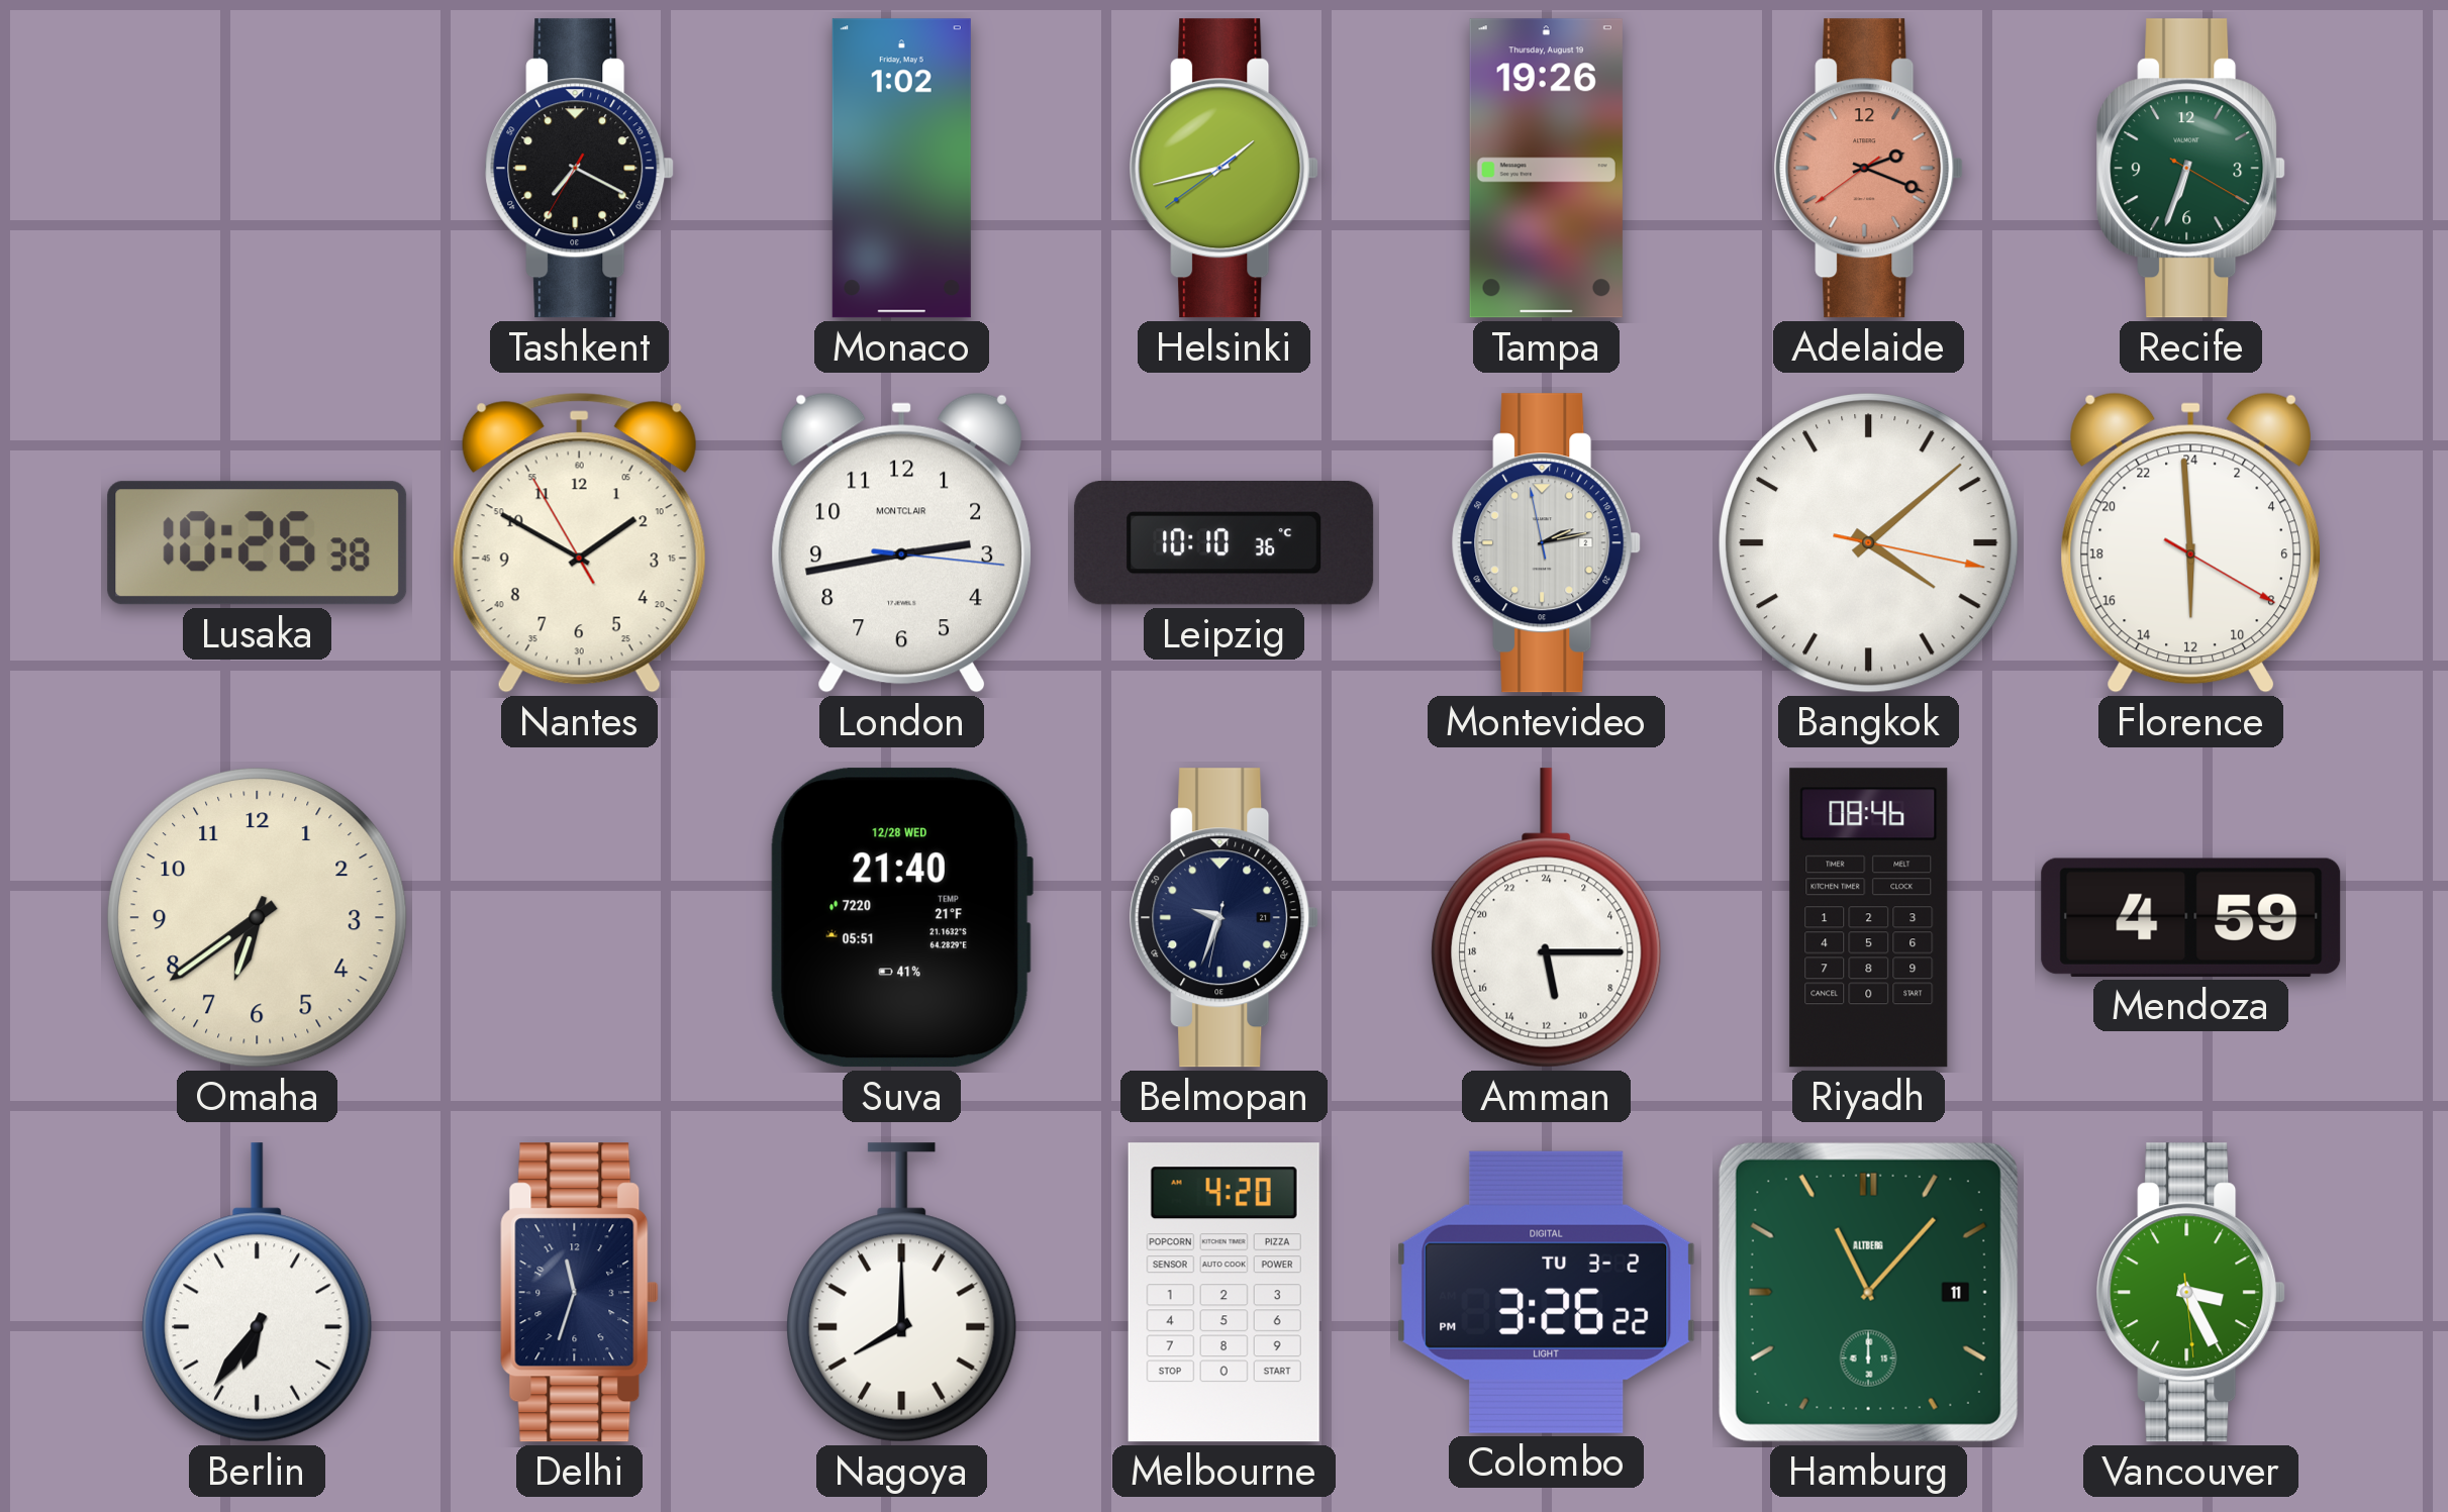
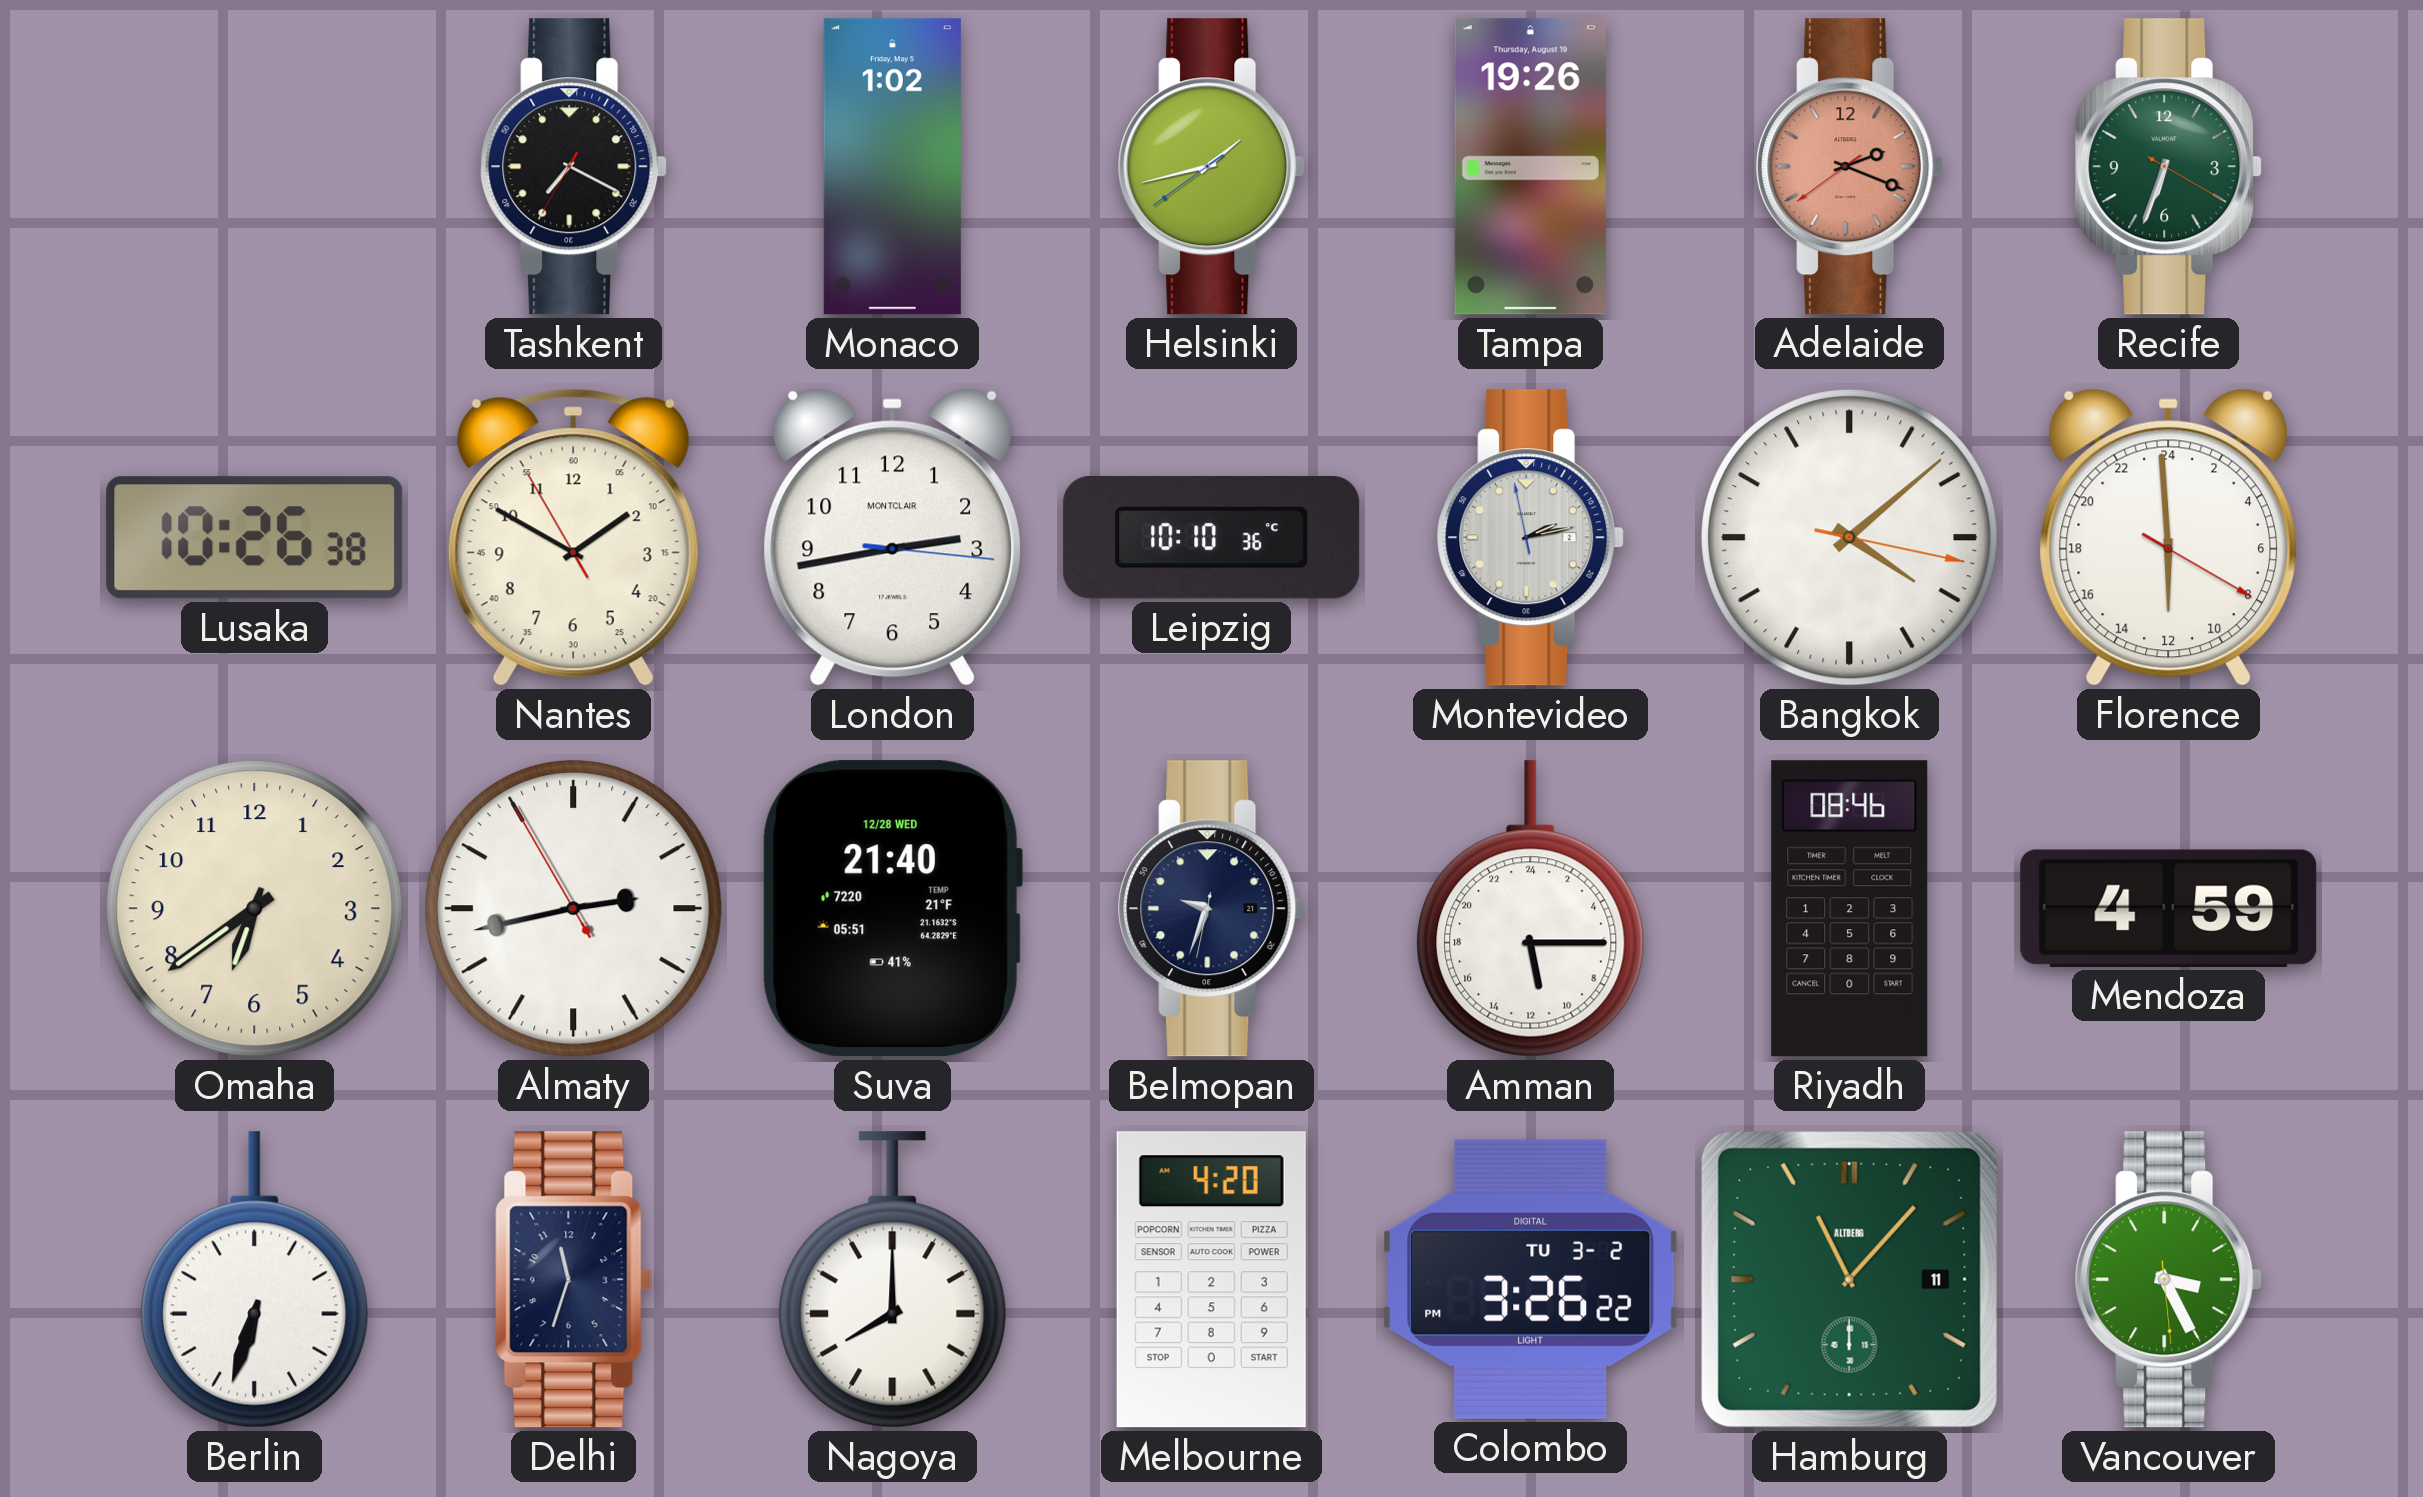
Almaty: none -> 2:42
Berlin: 6:36 -> 6:33
